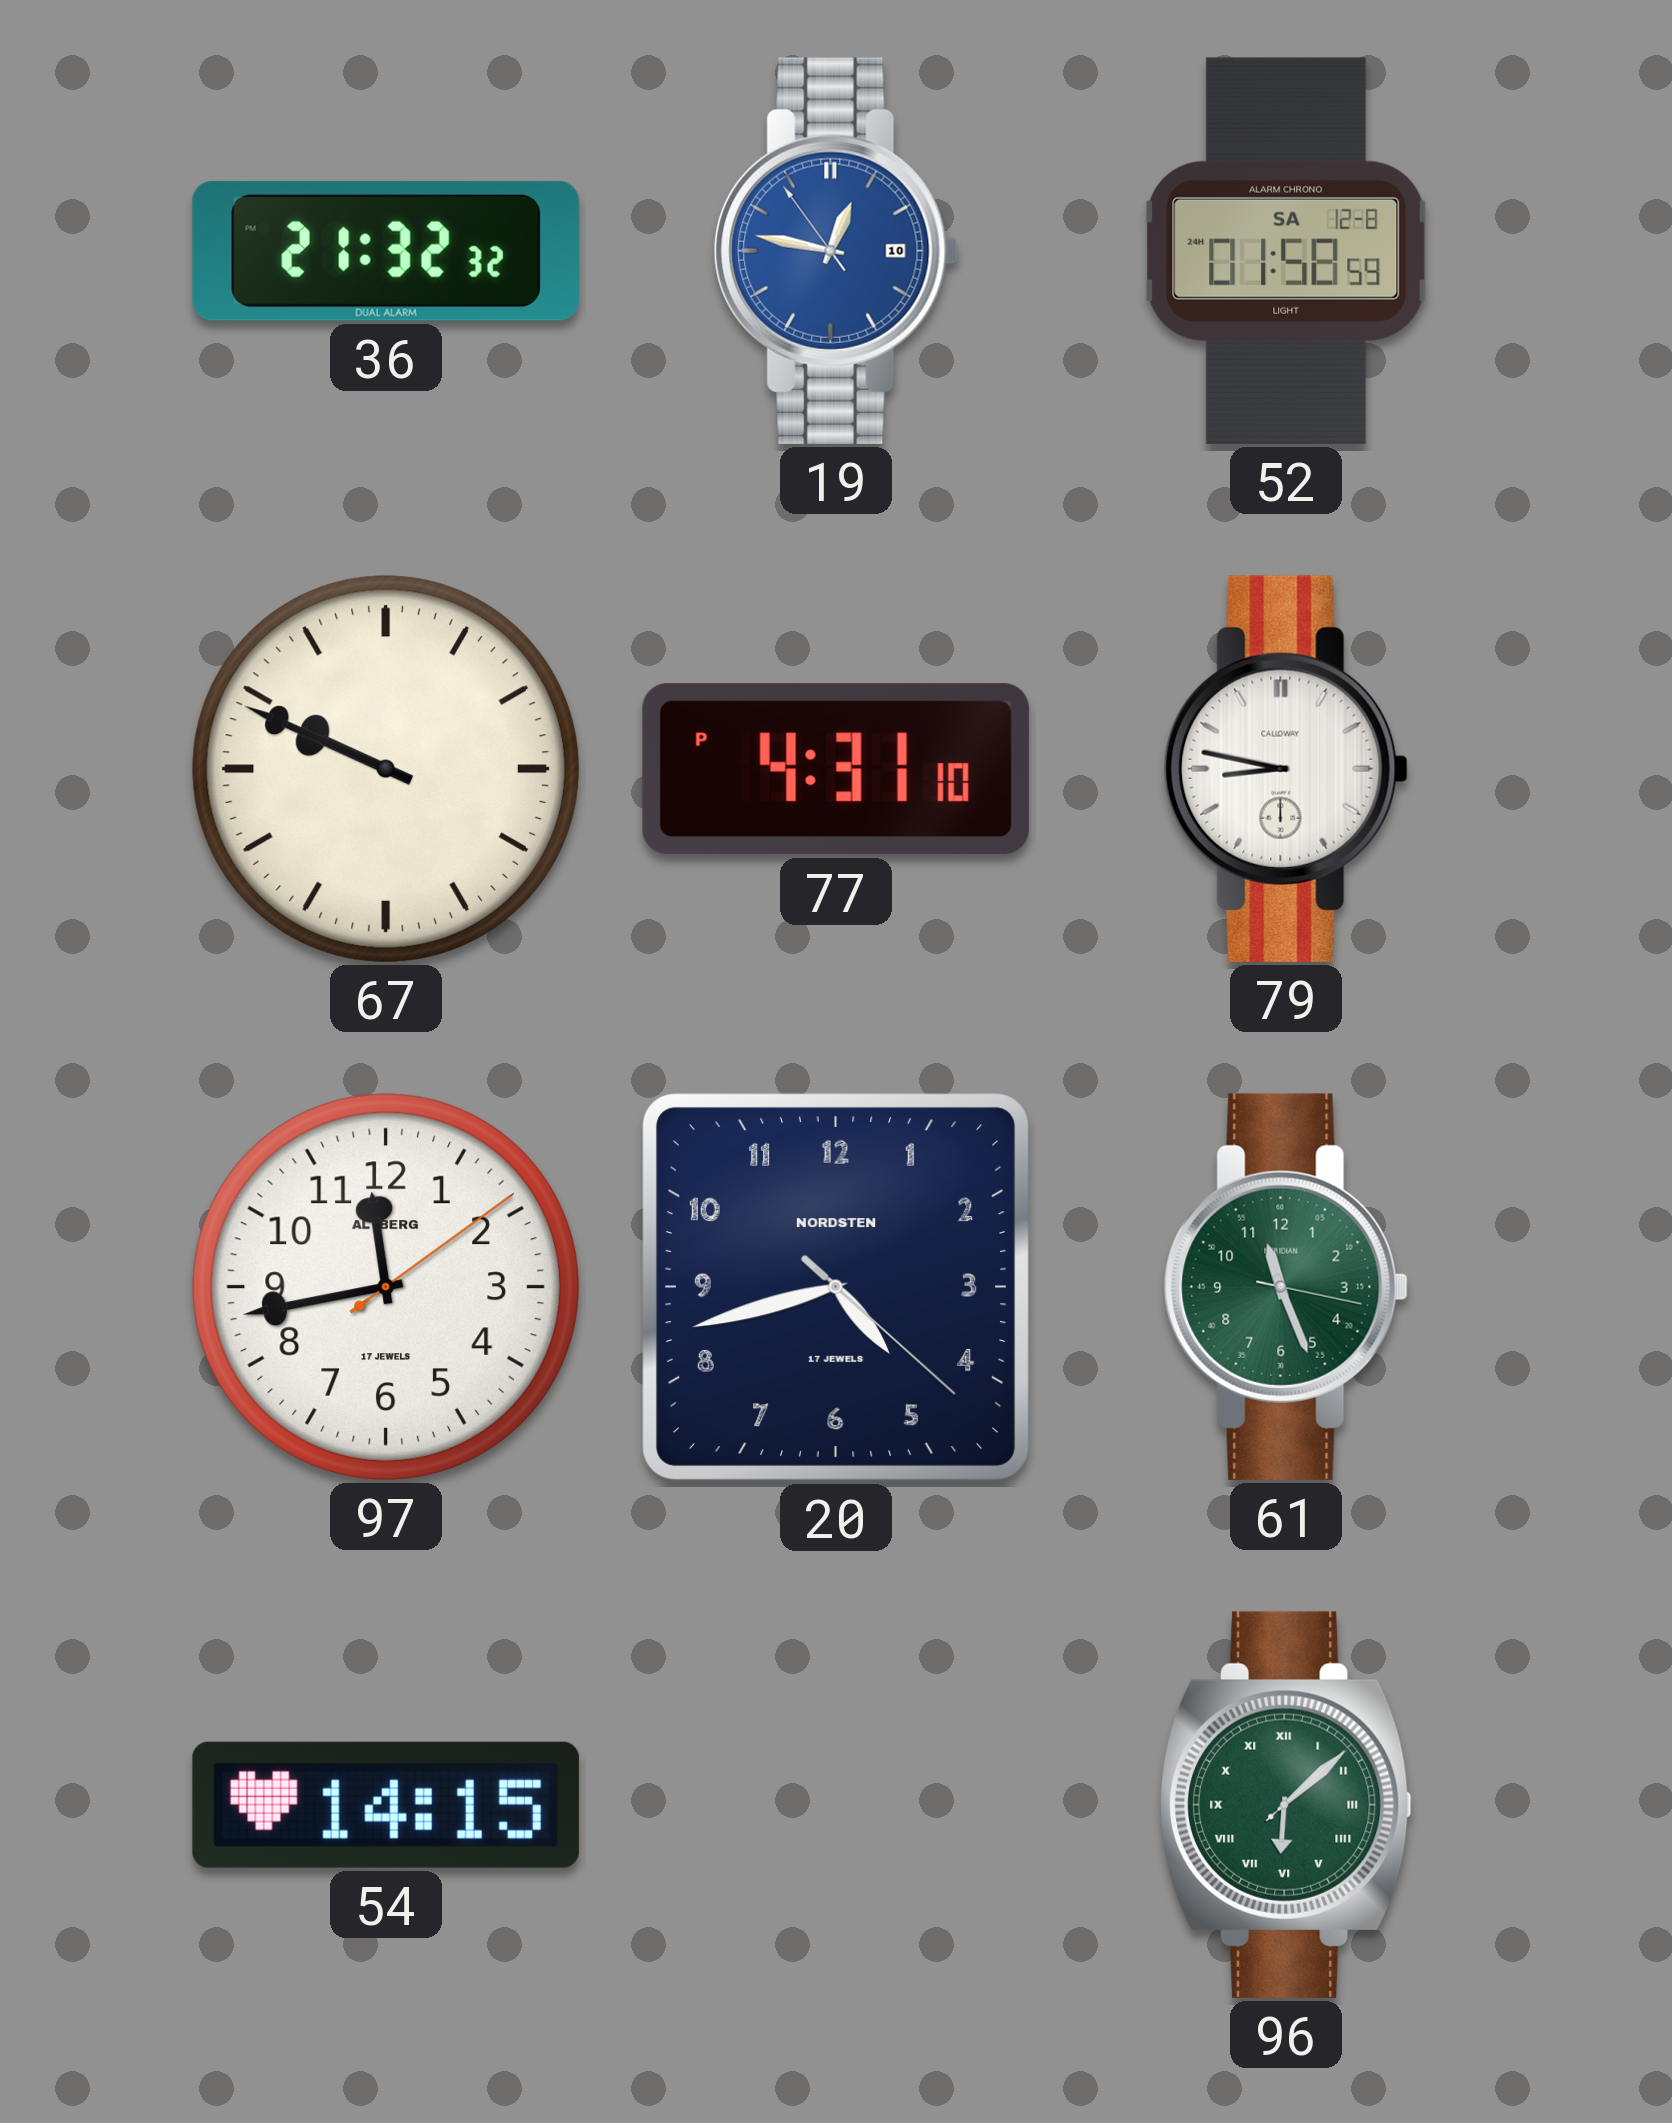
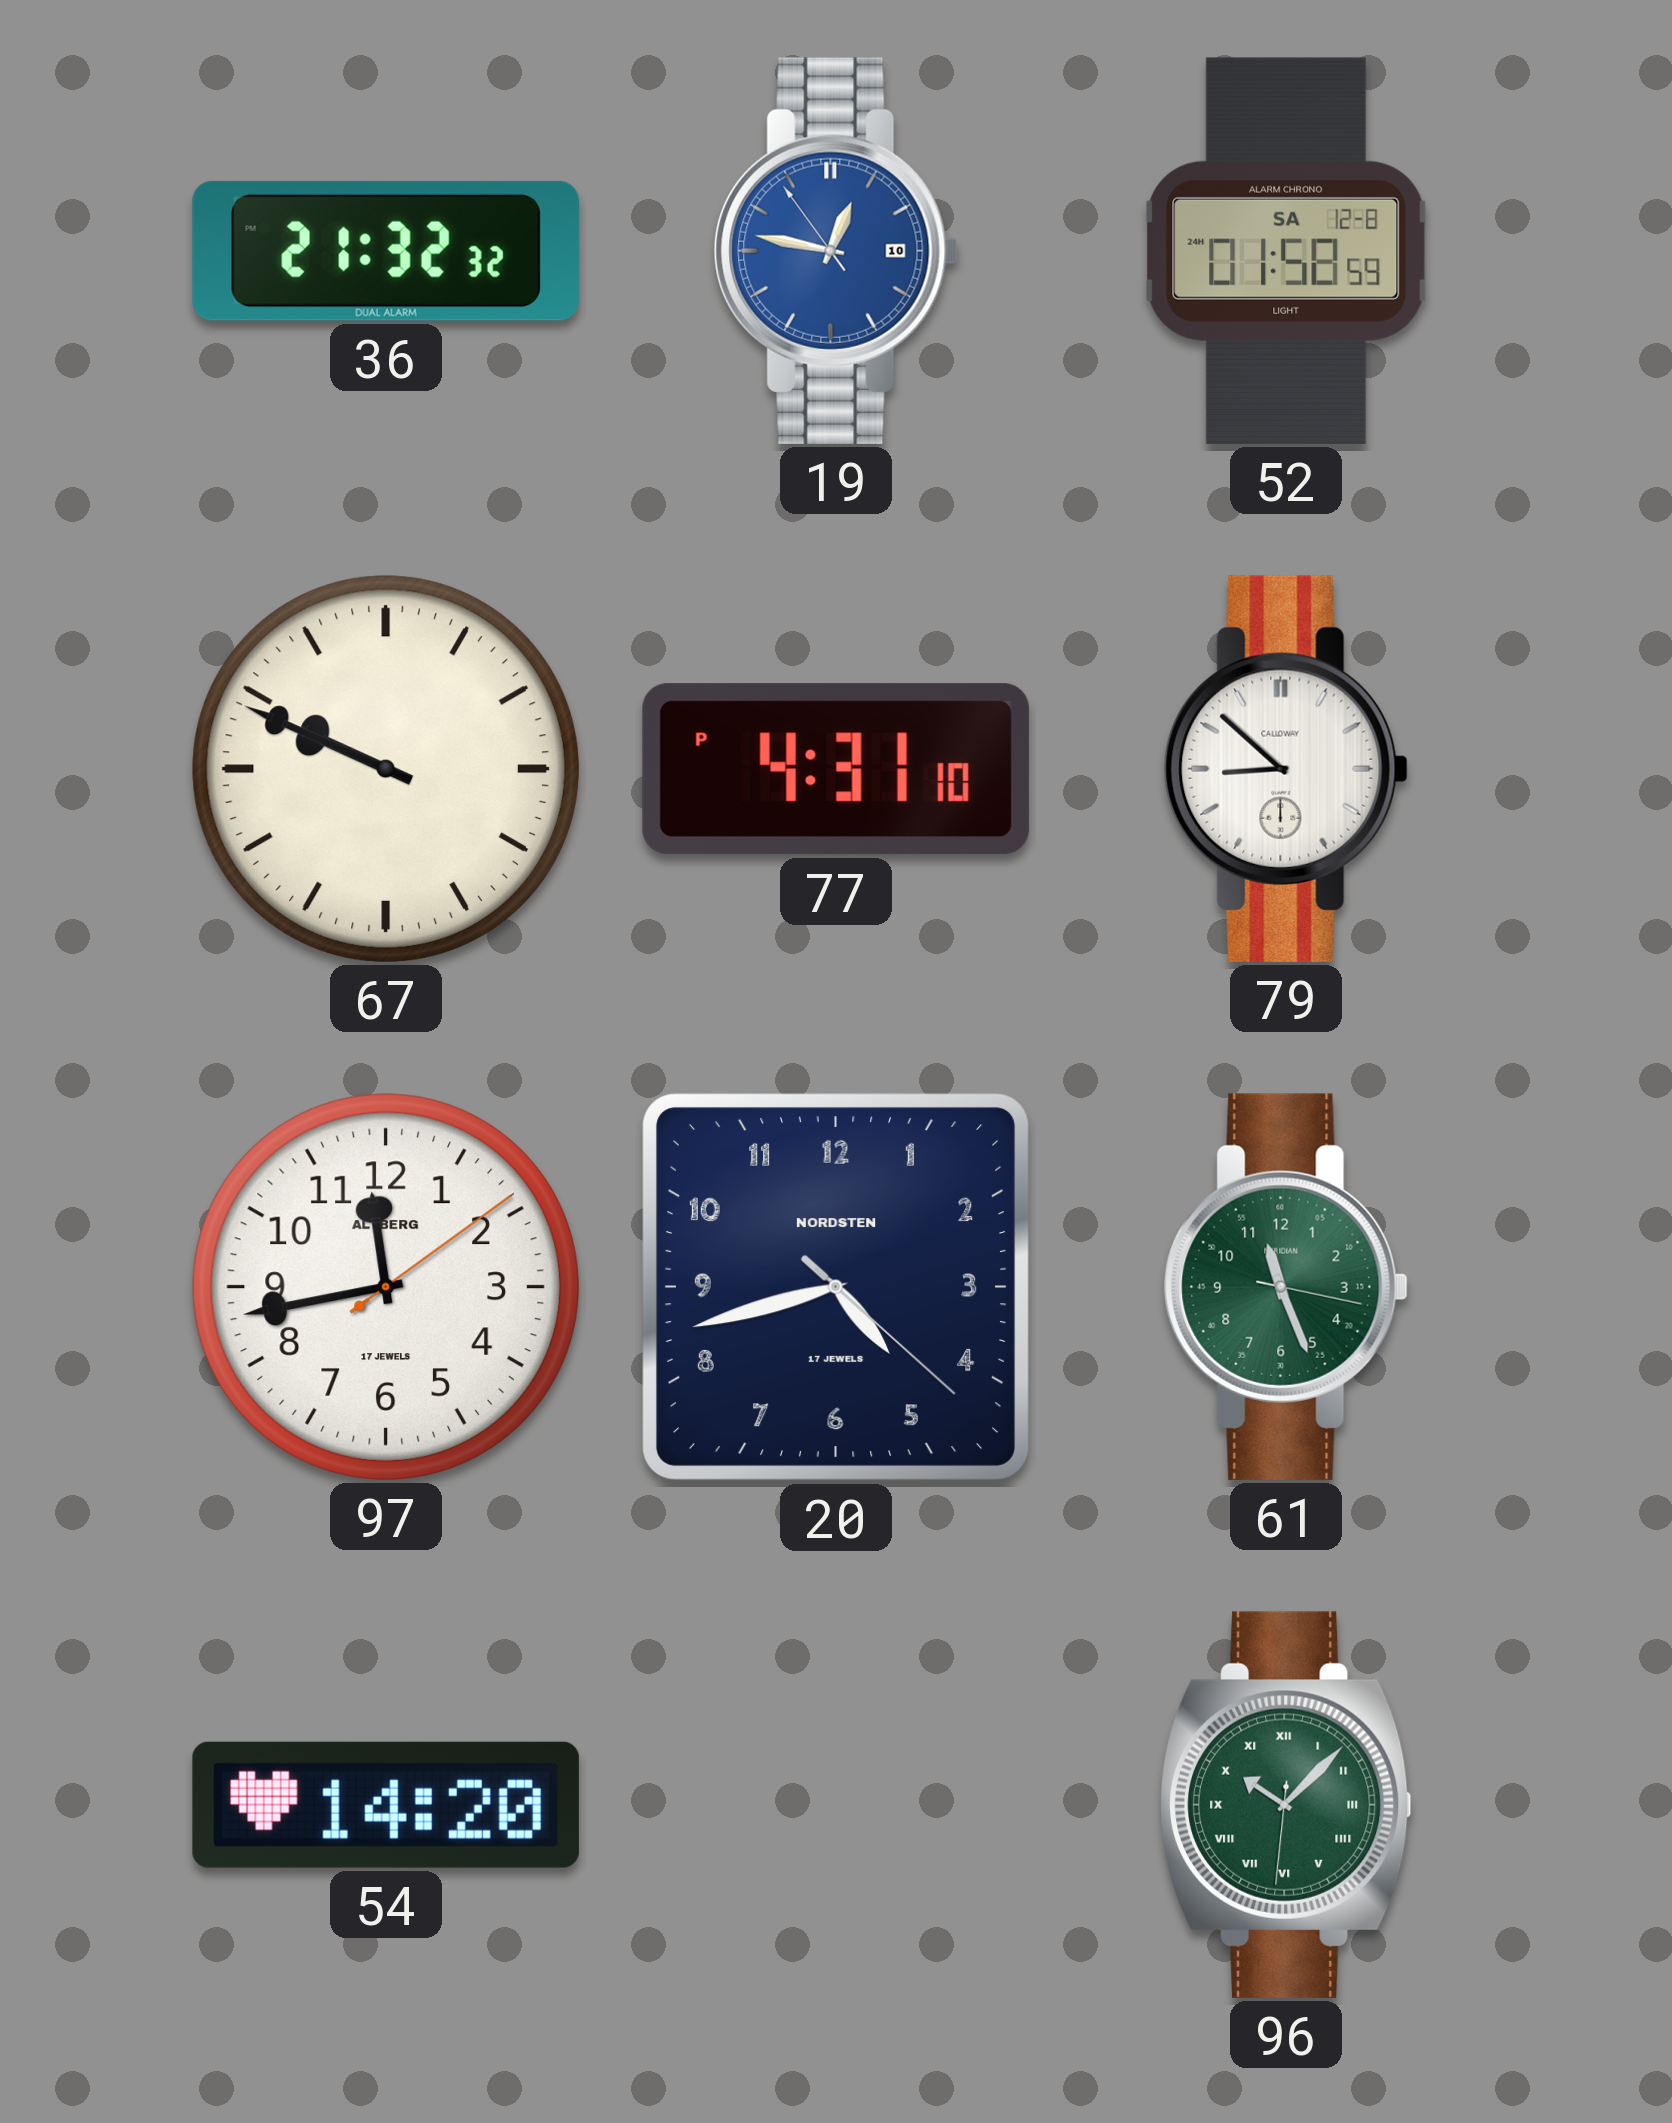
79: 8:47 -> 8:52
54: 14:15 -> 14:20
96: 6:08 -> 10:07
